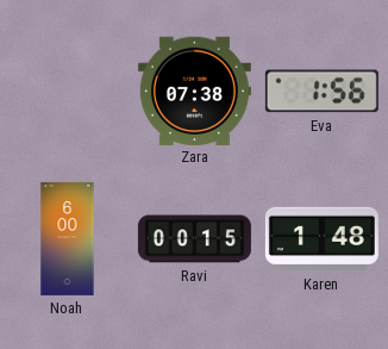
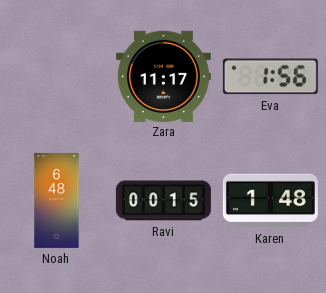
Zara: 07:38 -> 11:17
Noah: 6:00 -> 6:48
